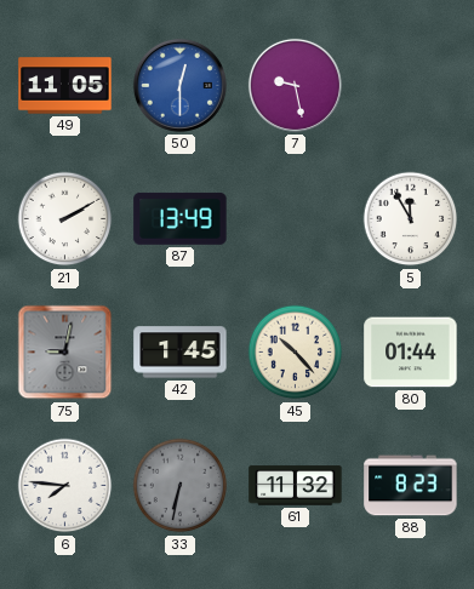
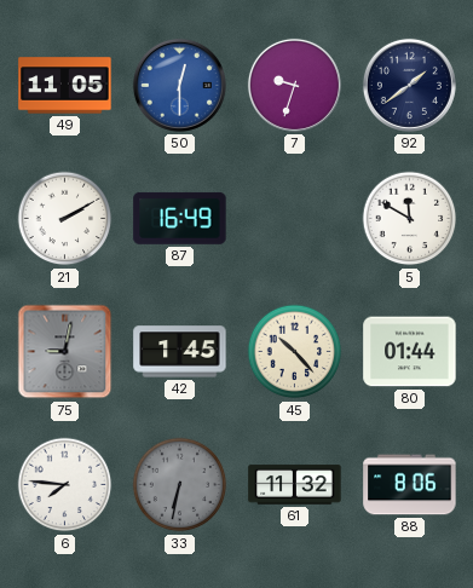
7: 9:28 -> 9:33
92: none -> 1:39
87: 13:49 -> 16:49
5: 11:55 -> 11:50
88: 8:23 -> 8:06
